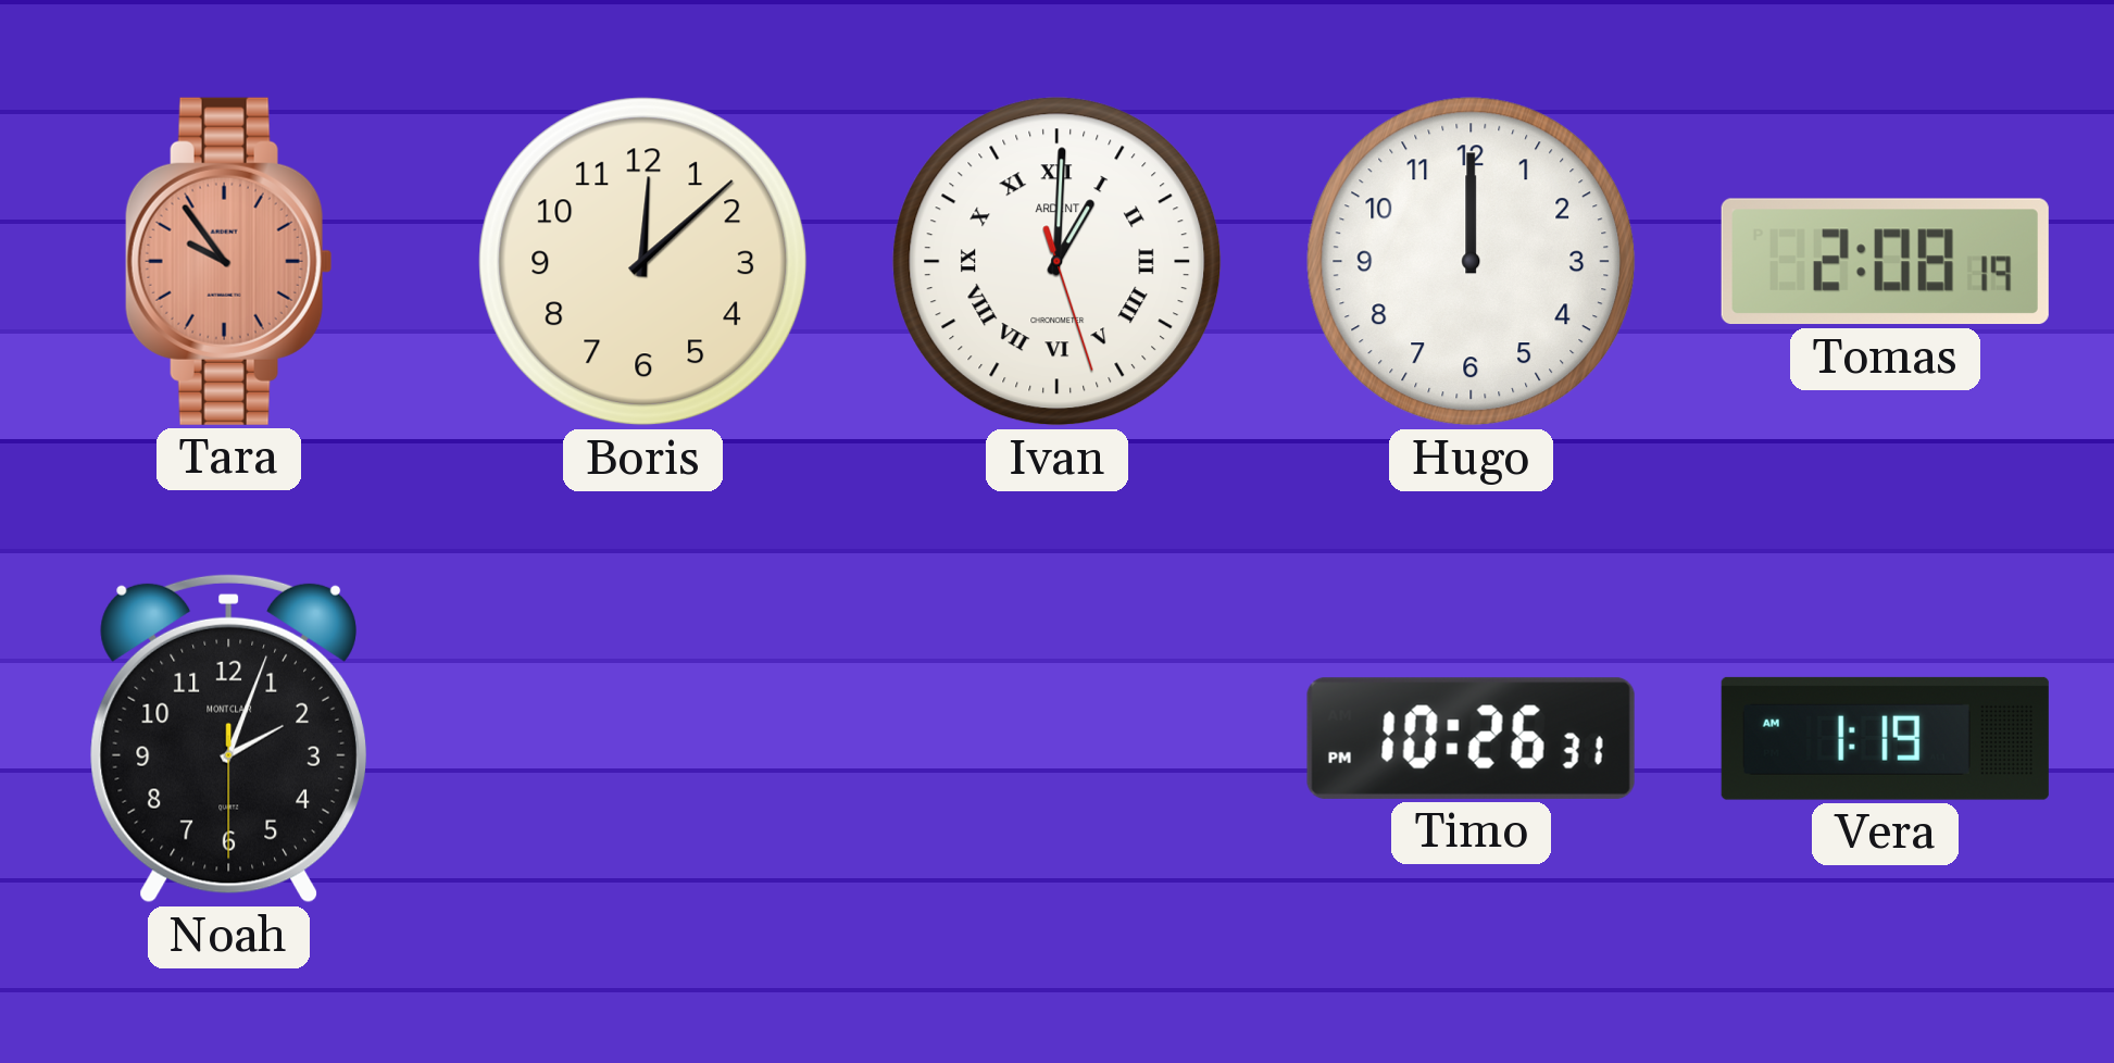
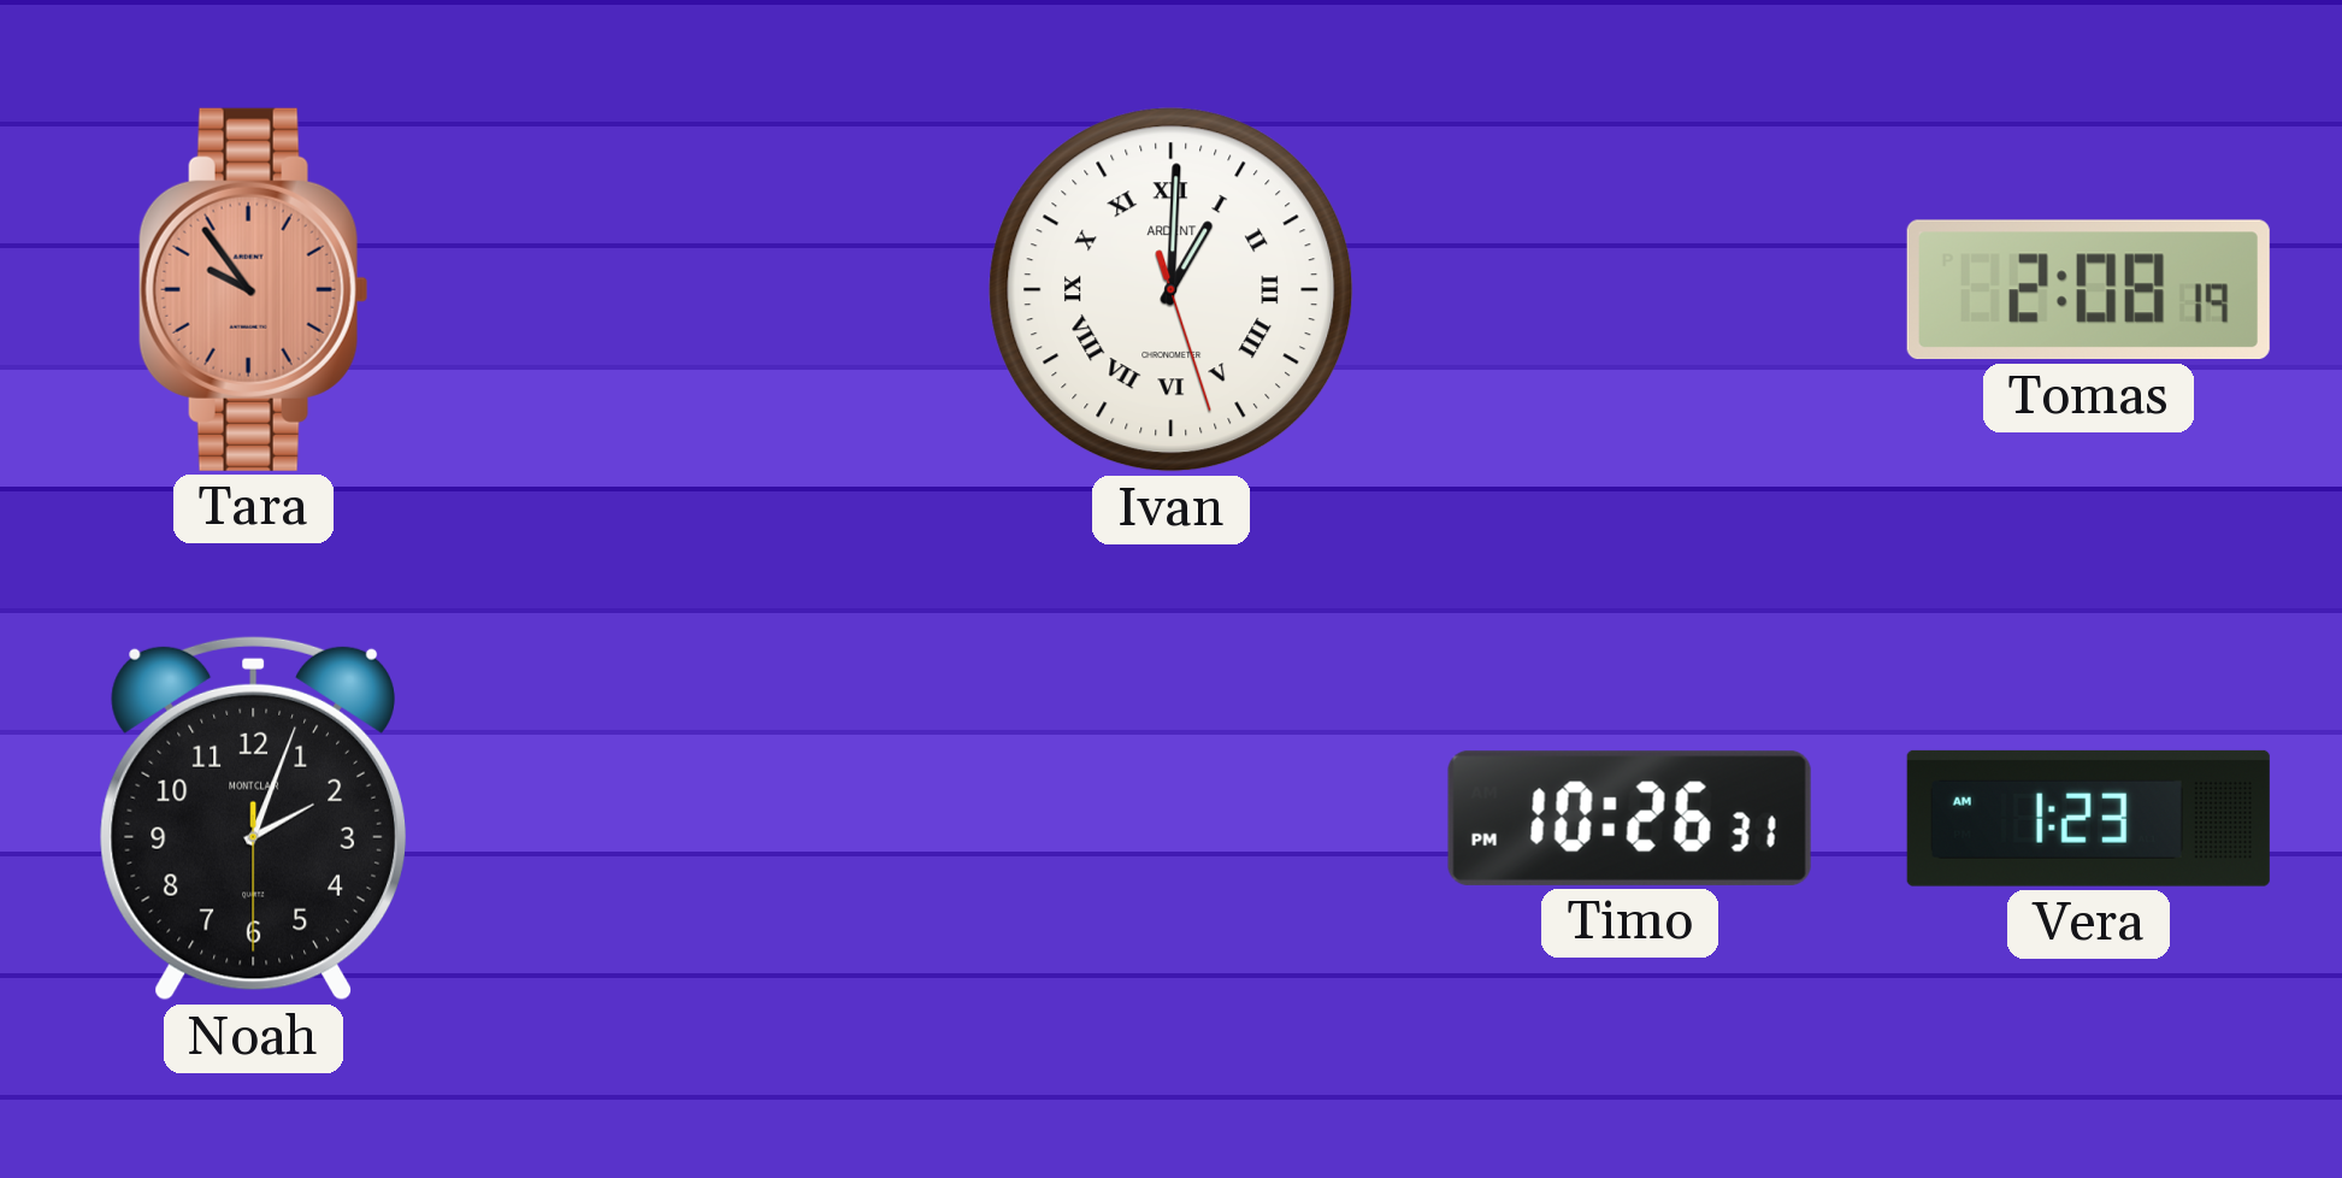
Boris: 12:08 -> none
Hugo: 12:00 -> none
Vera: 1:19 -> 1:23
